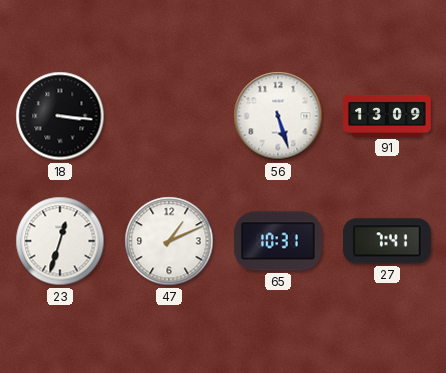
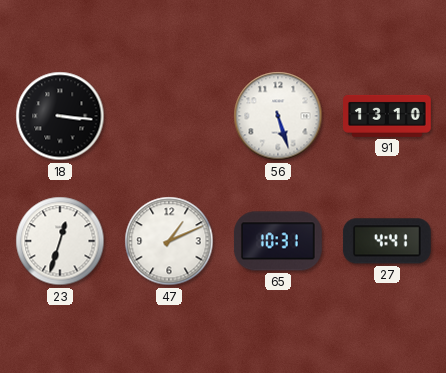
91: 13:09 -> 13:10
27: 7:41 -> 4:41
